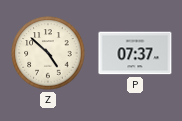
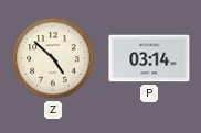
P: 07:37 -> 03:14
